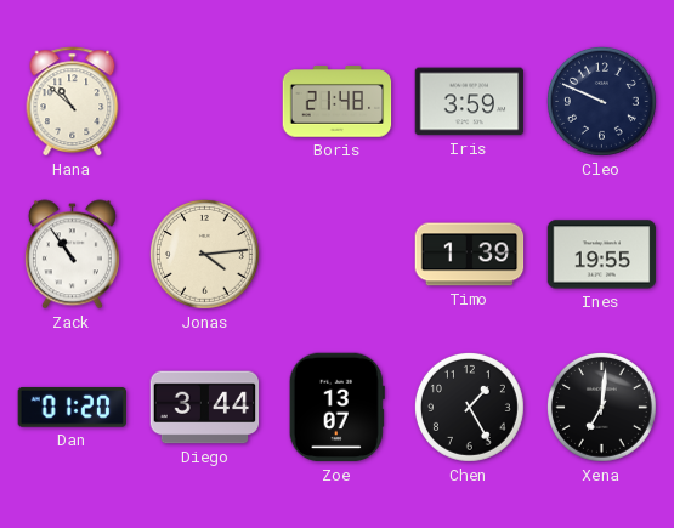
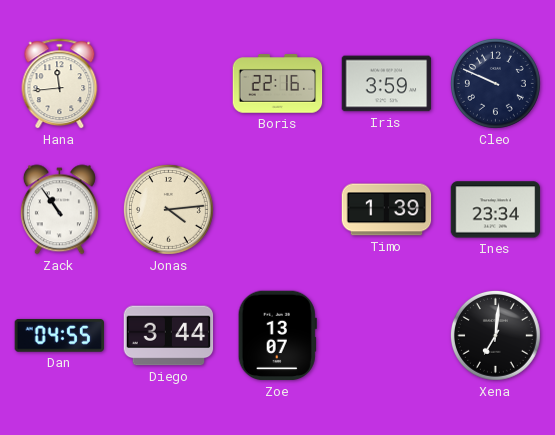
Hana: 10:52 -> 11:44
Boris: 21:48 -> 22:16
Ines: 19:55 -> 23:34
Dan: 01:20 -> 04:55
Chen: 1:25 -> none
